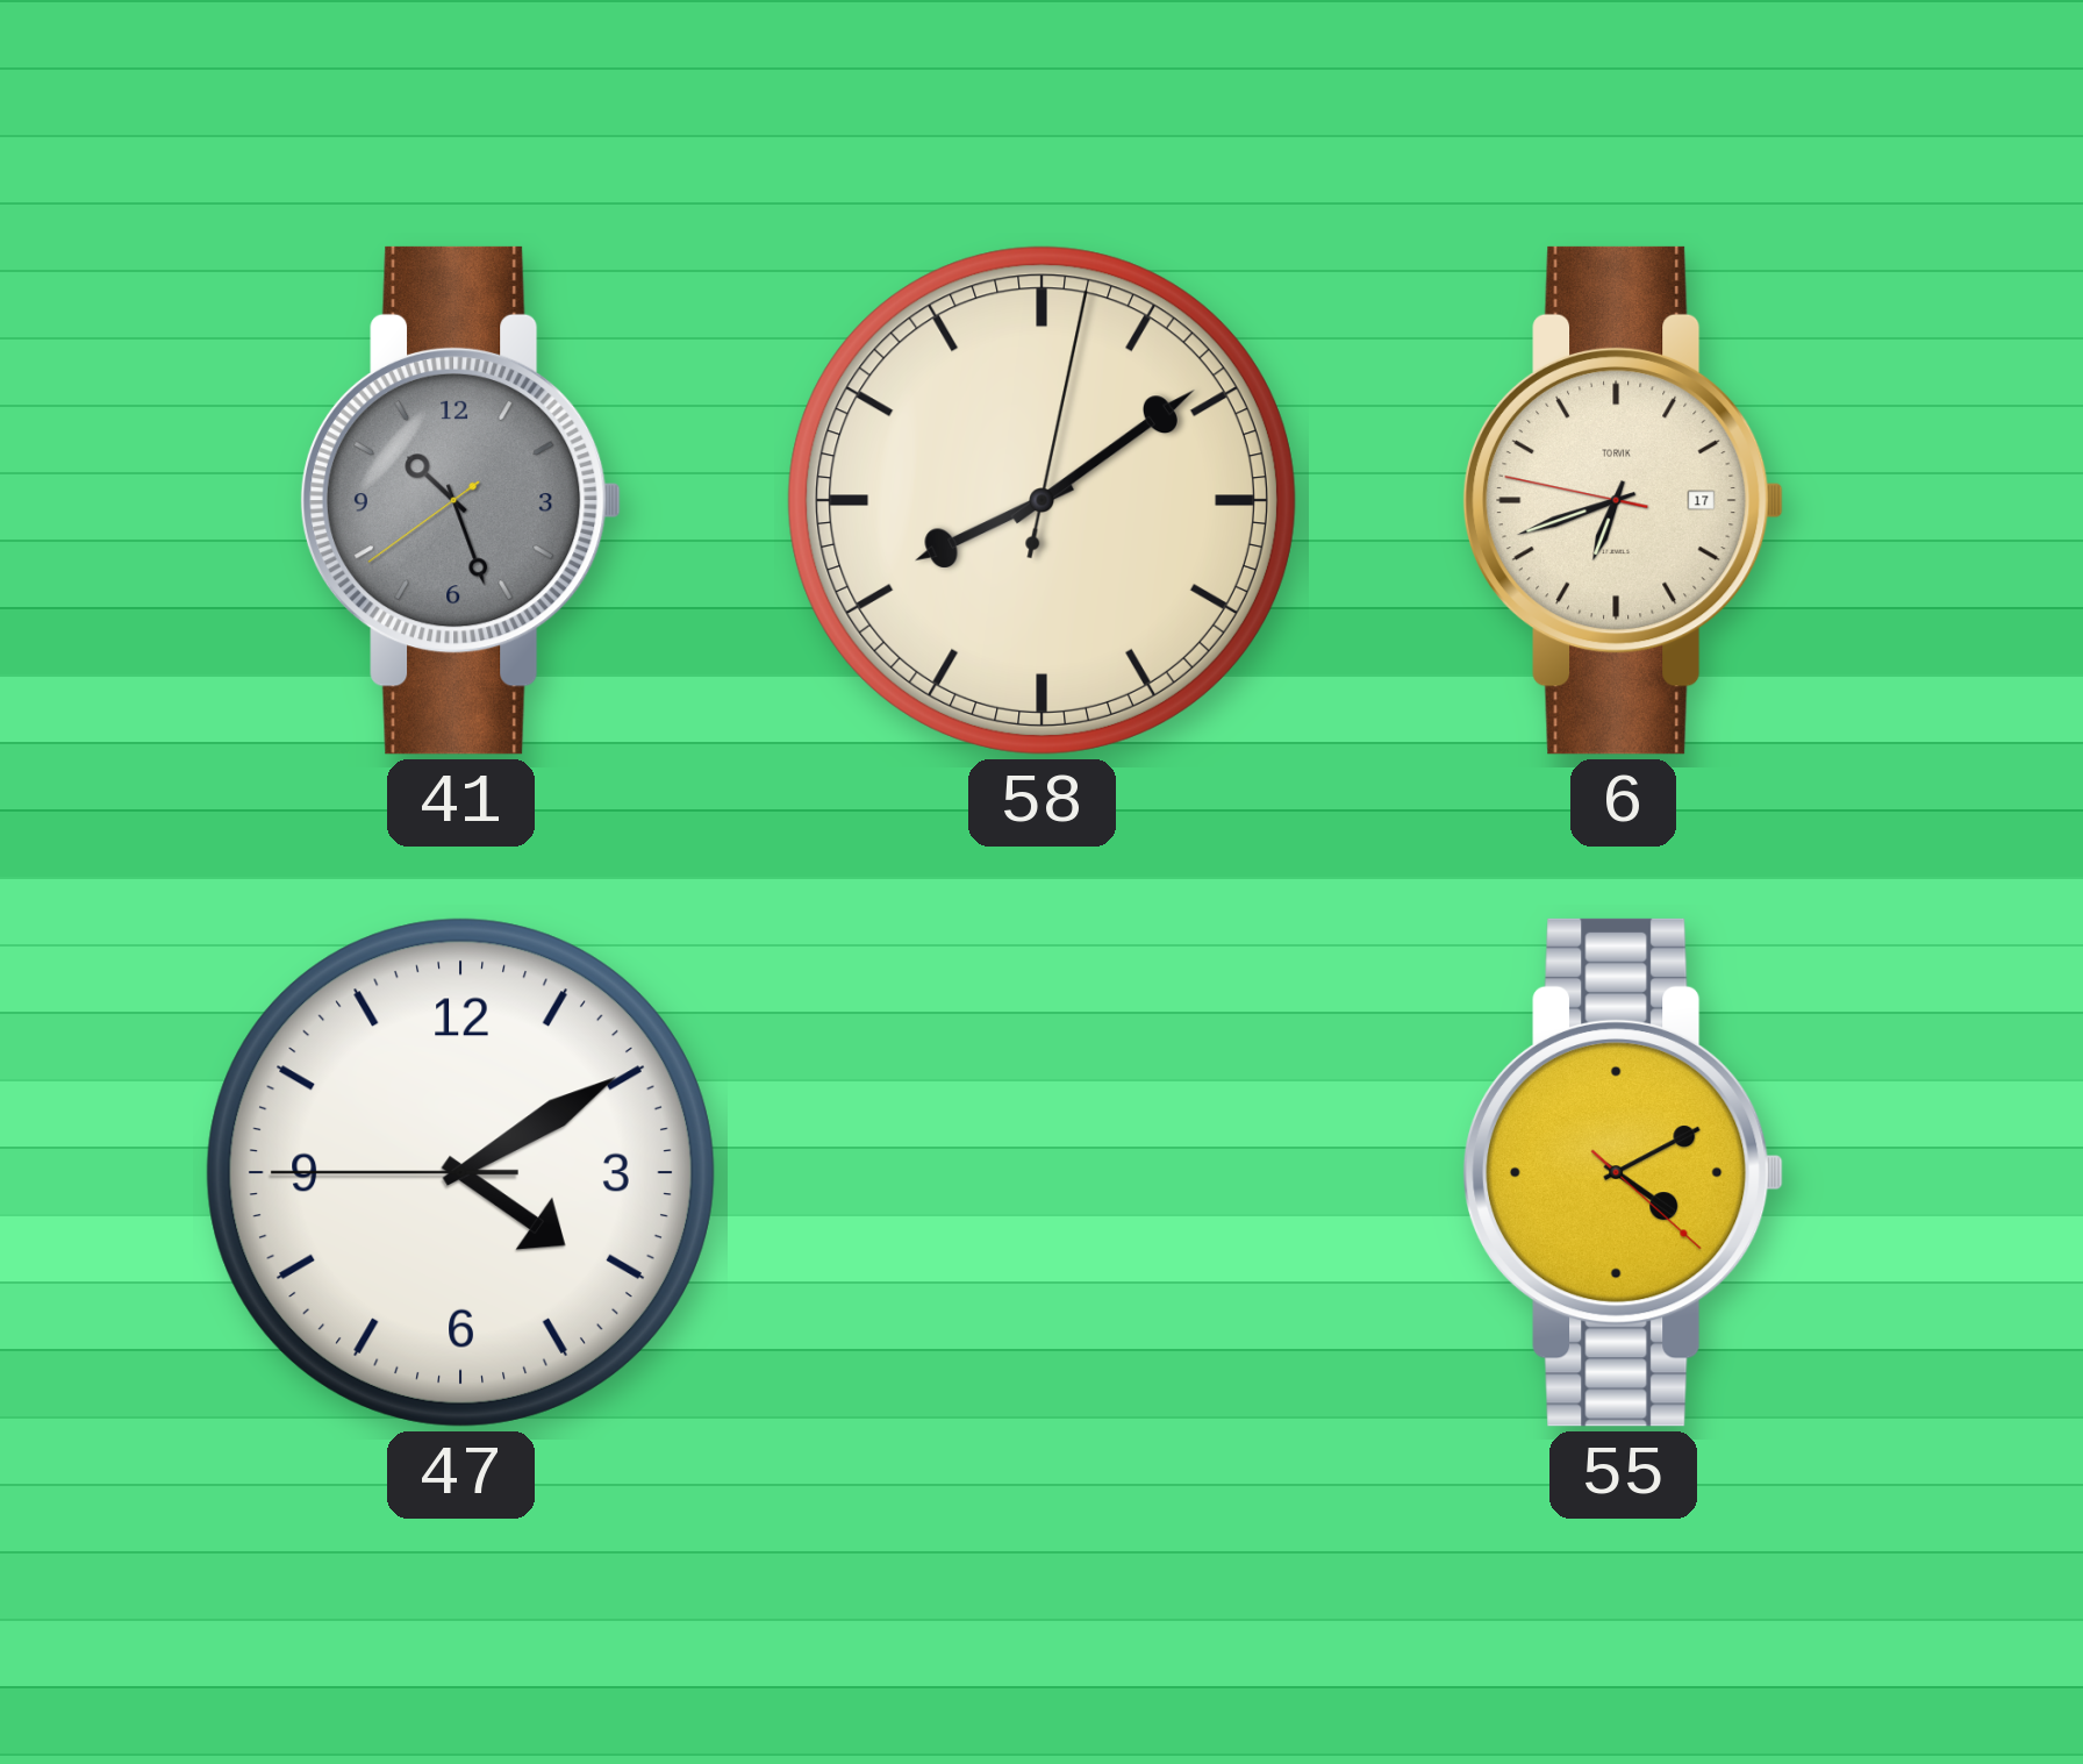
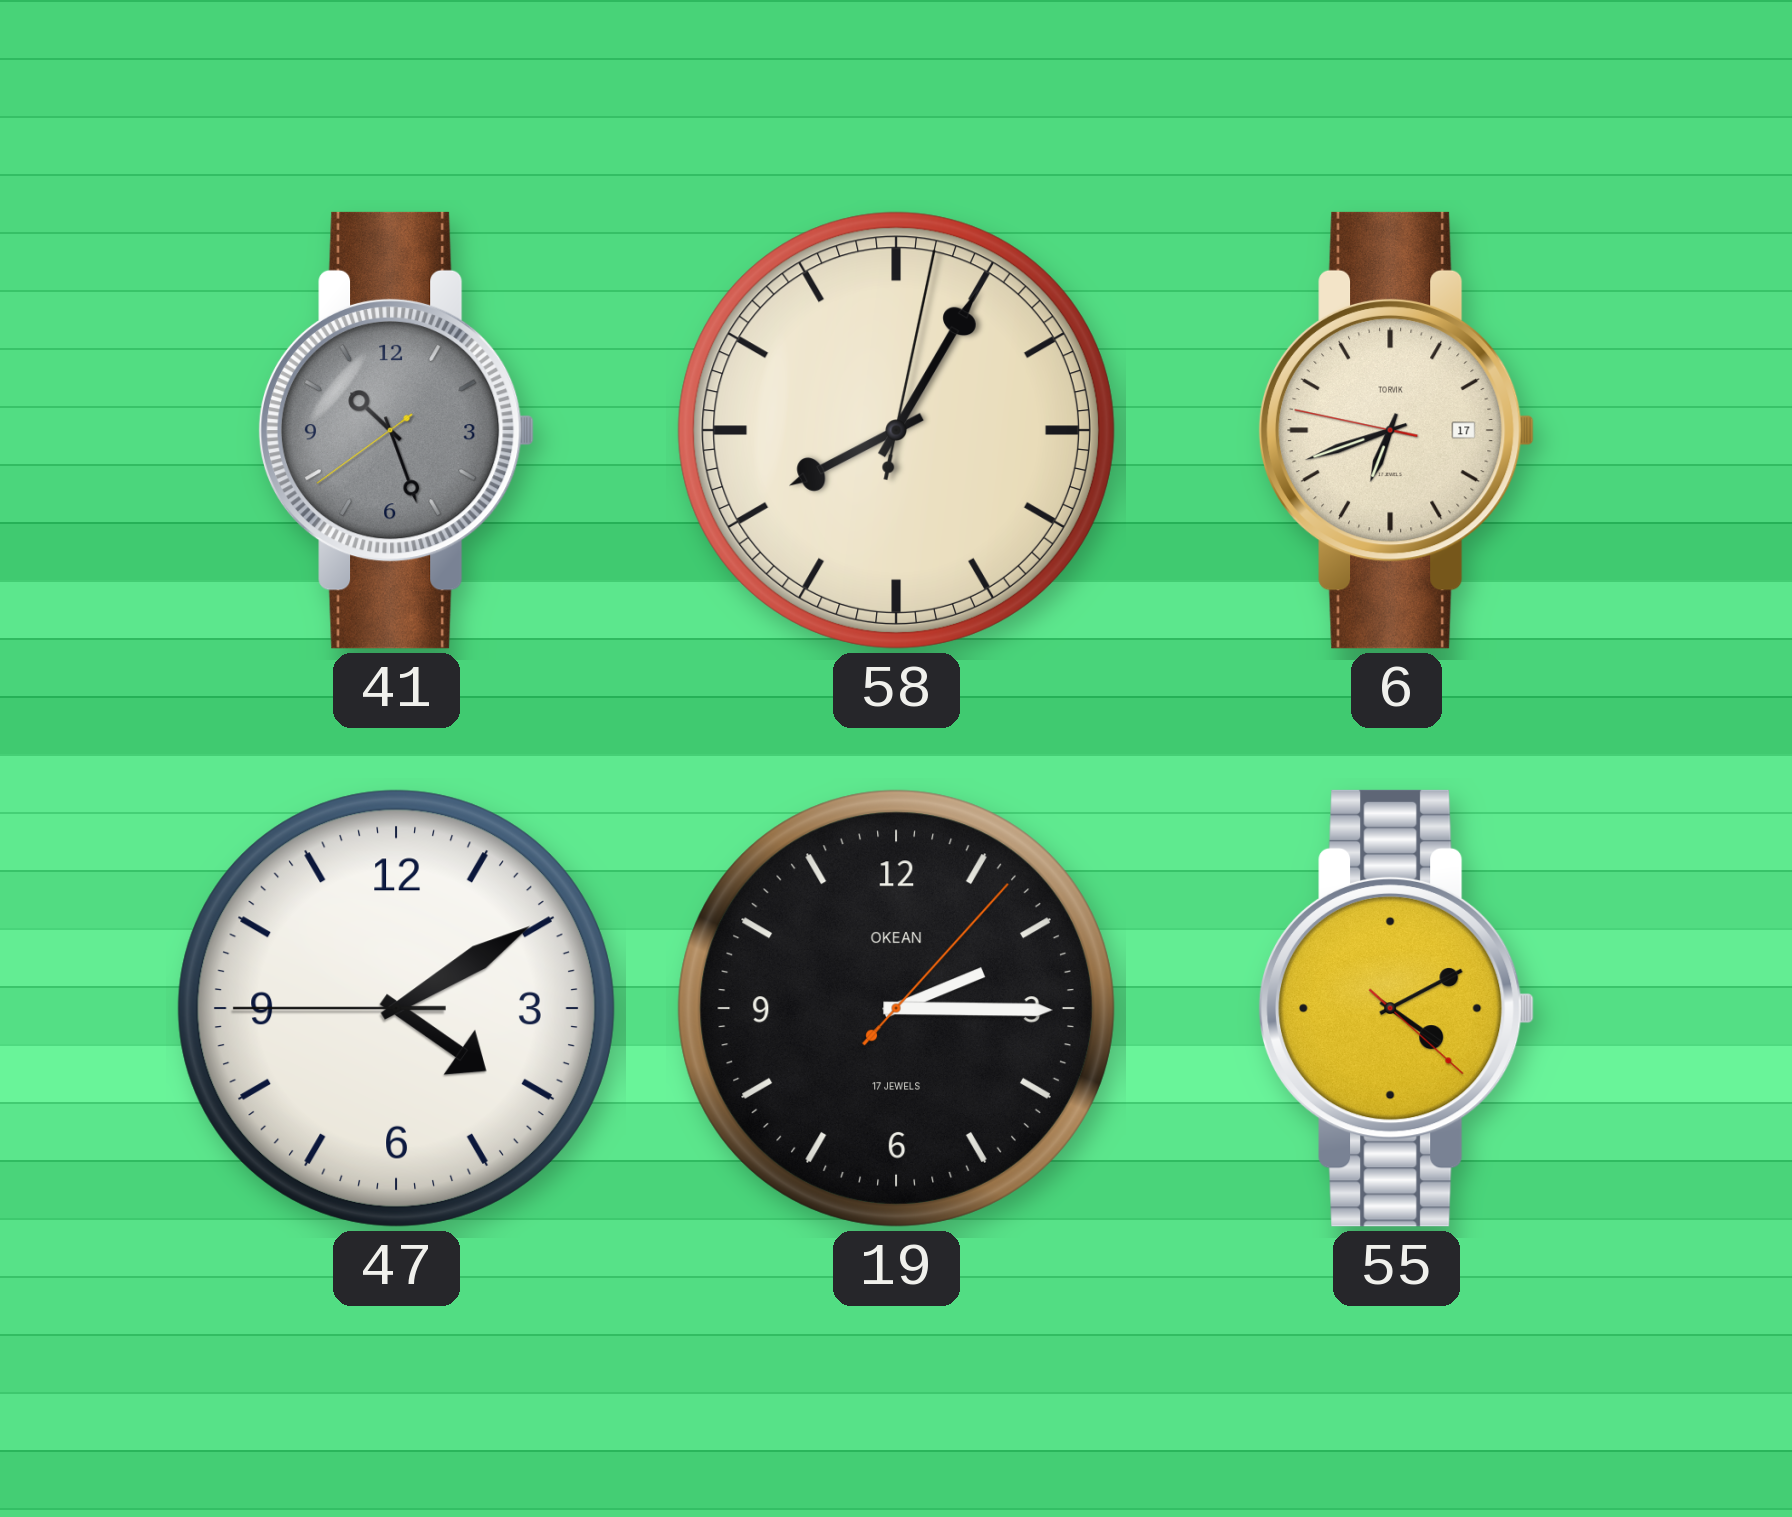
58: 8:09 -> 8:05
19: none -> 2:15
